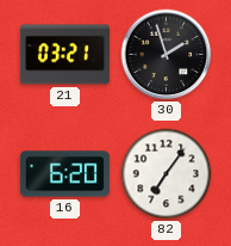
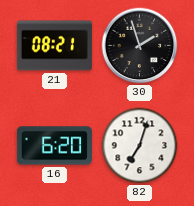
21: 03:21 -> 08:21
82: 7:06 -> 7:03
